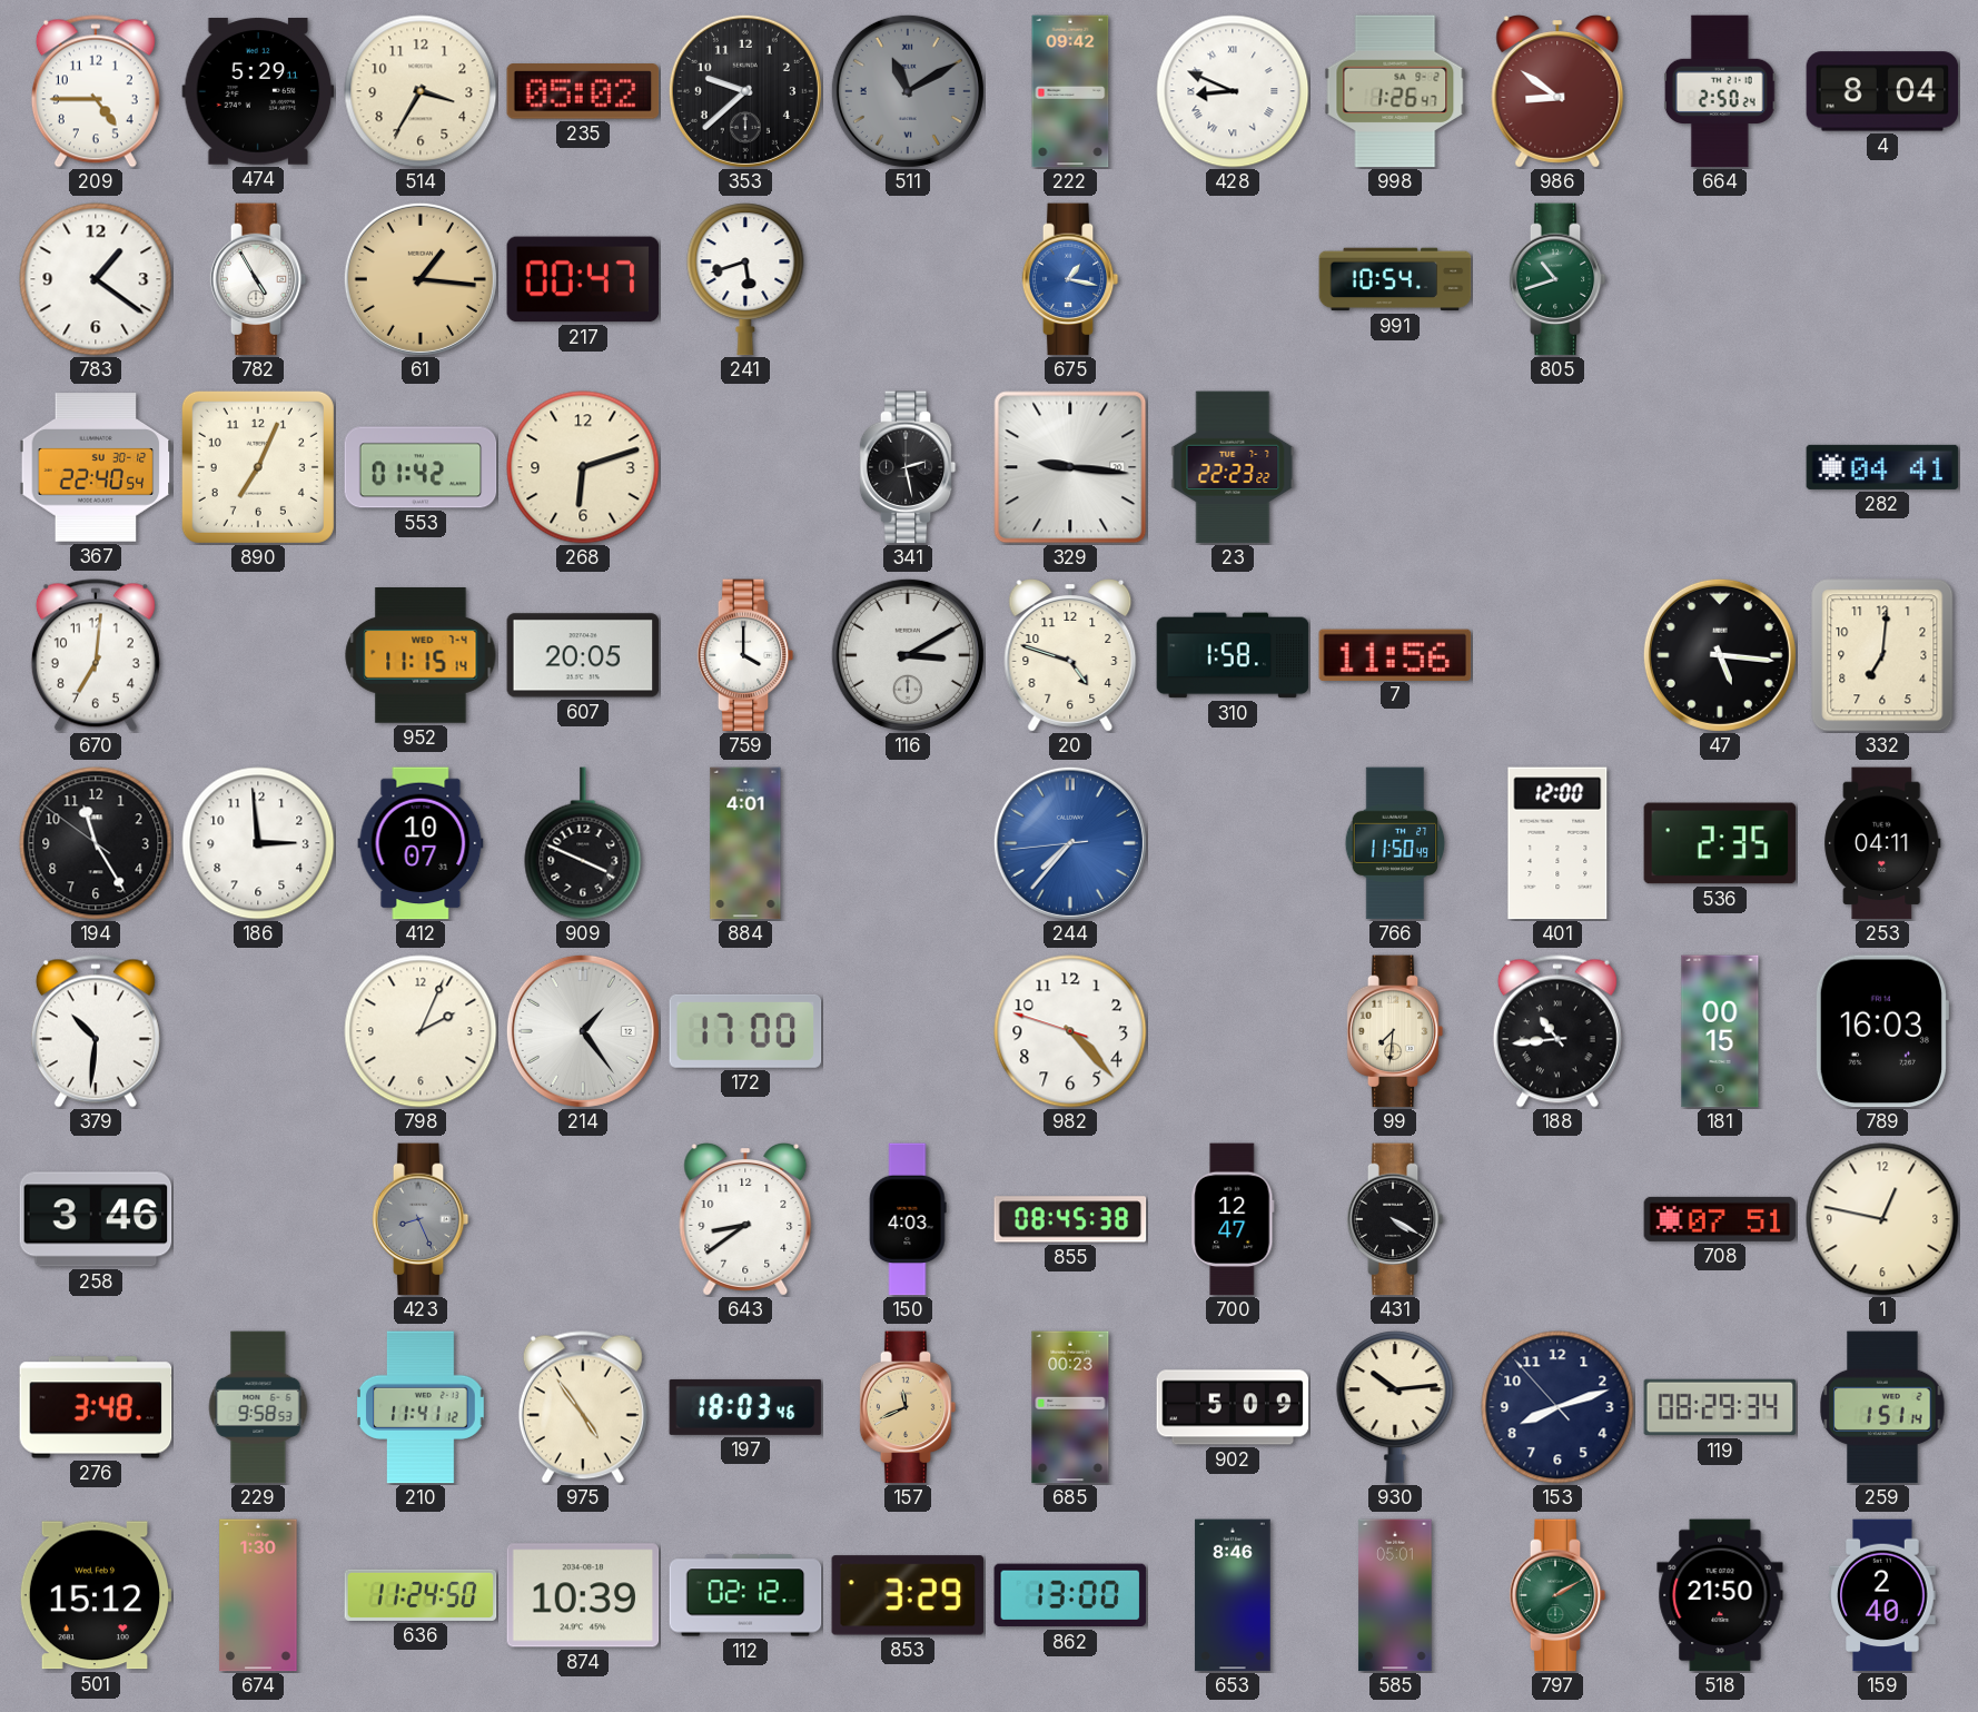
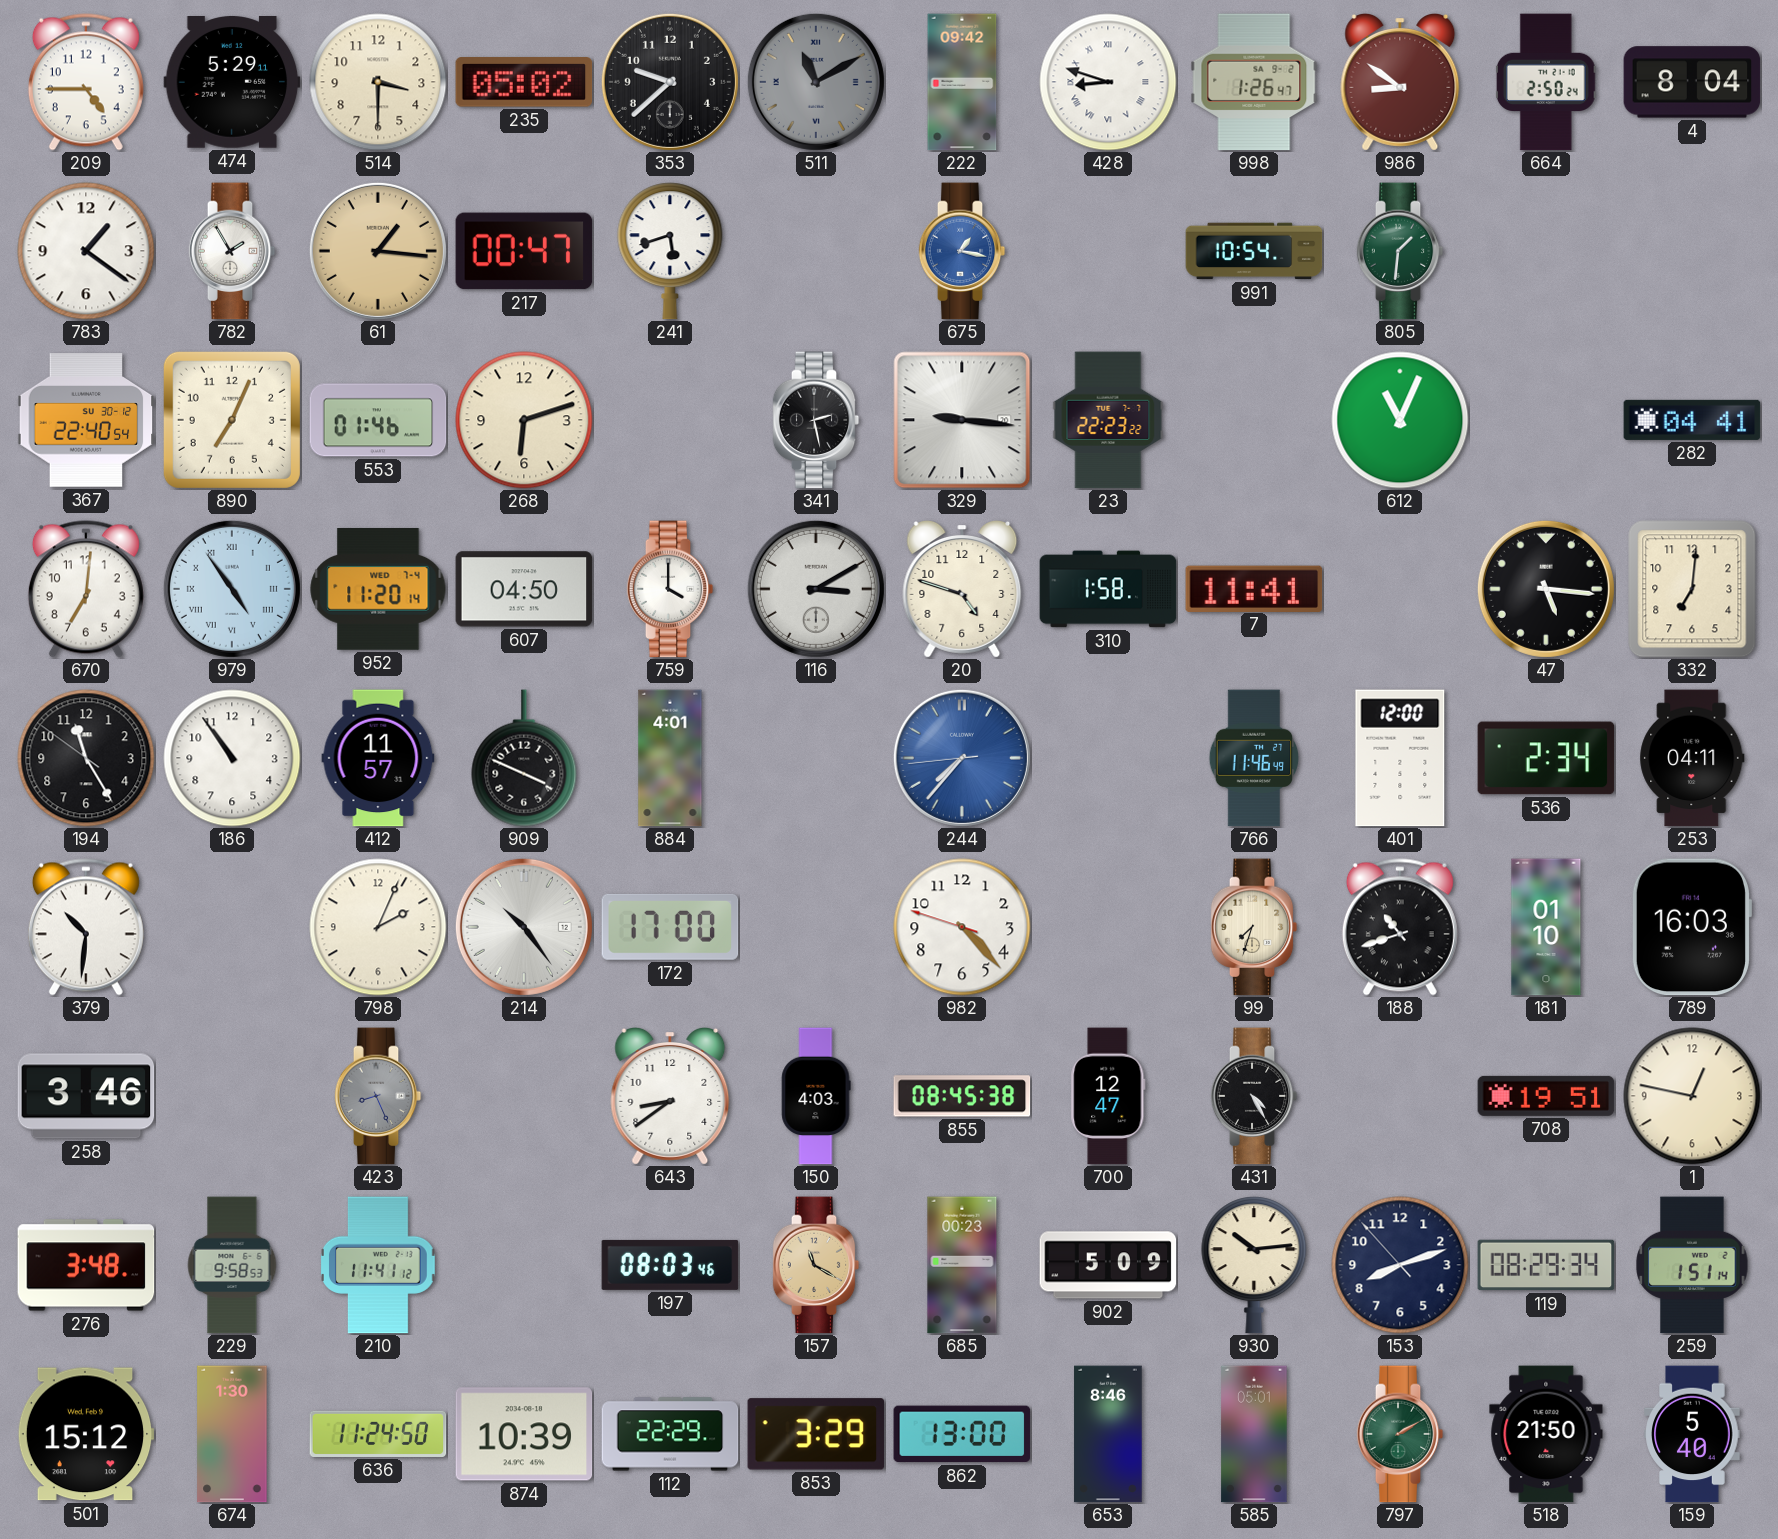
514: 3:35 -> 3:30
428: 8:49 -> 8:48
782: 4:55 -> 1:55
805: 10:42 -> 1:31
553: 01:42 -> 01:46
612: none -> 11:04
979: none -> 4:54
952: 11:15 -> 11:20
607: 20:05 -> 04:50
7: 11:56 -> 11:41
186: 2:59 -> 10:54
412: 10:07 -> 11:57
766: 11:50 -> 11:46
536: 2:35 -> 2:34
214: 1:24 -> 10:24
99: 7:31 -> 7:33
188: 10:44 -> 10:42
181: 00:15 -> 01:10
431: 4:20 -> 4:25
708: 07:51 -> 19:51
975: 4:54 -> none
197: 18:03 -> 08:03
157: 11:41 -> 11:20
112: 02:12 -> 22:29
159: 2:40 -> 5:40
